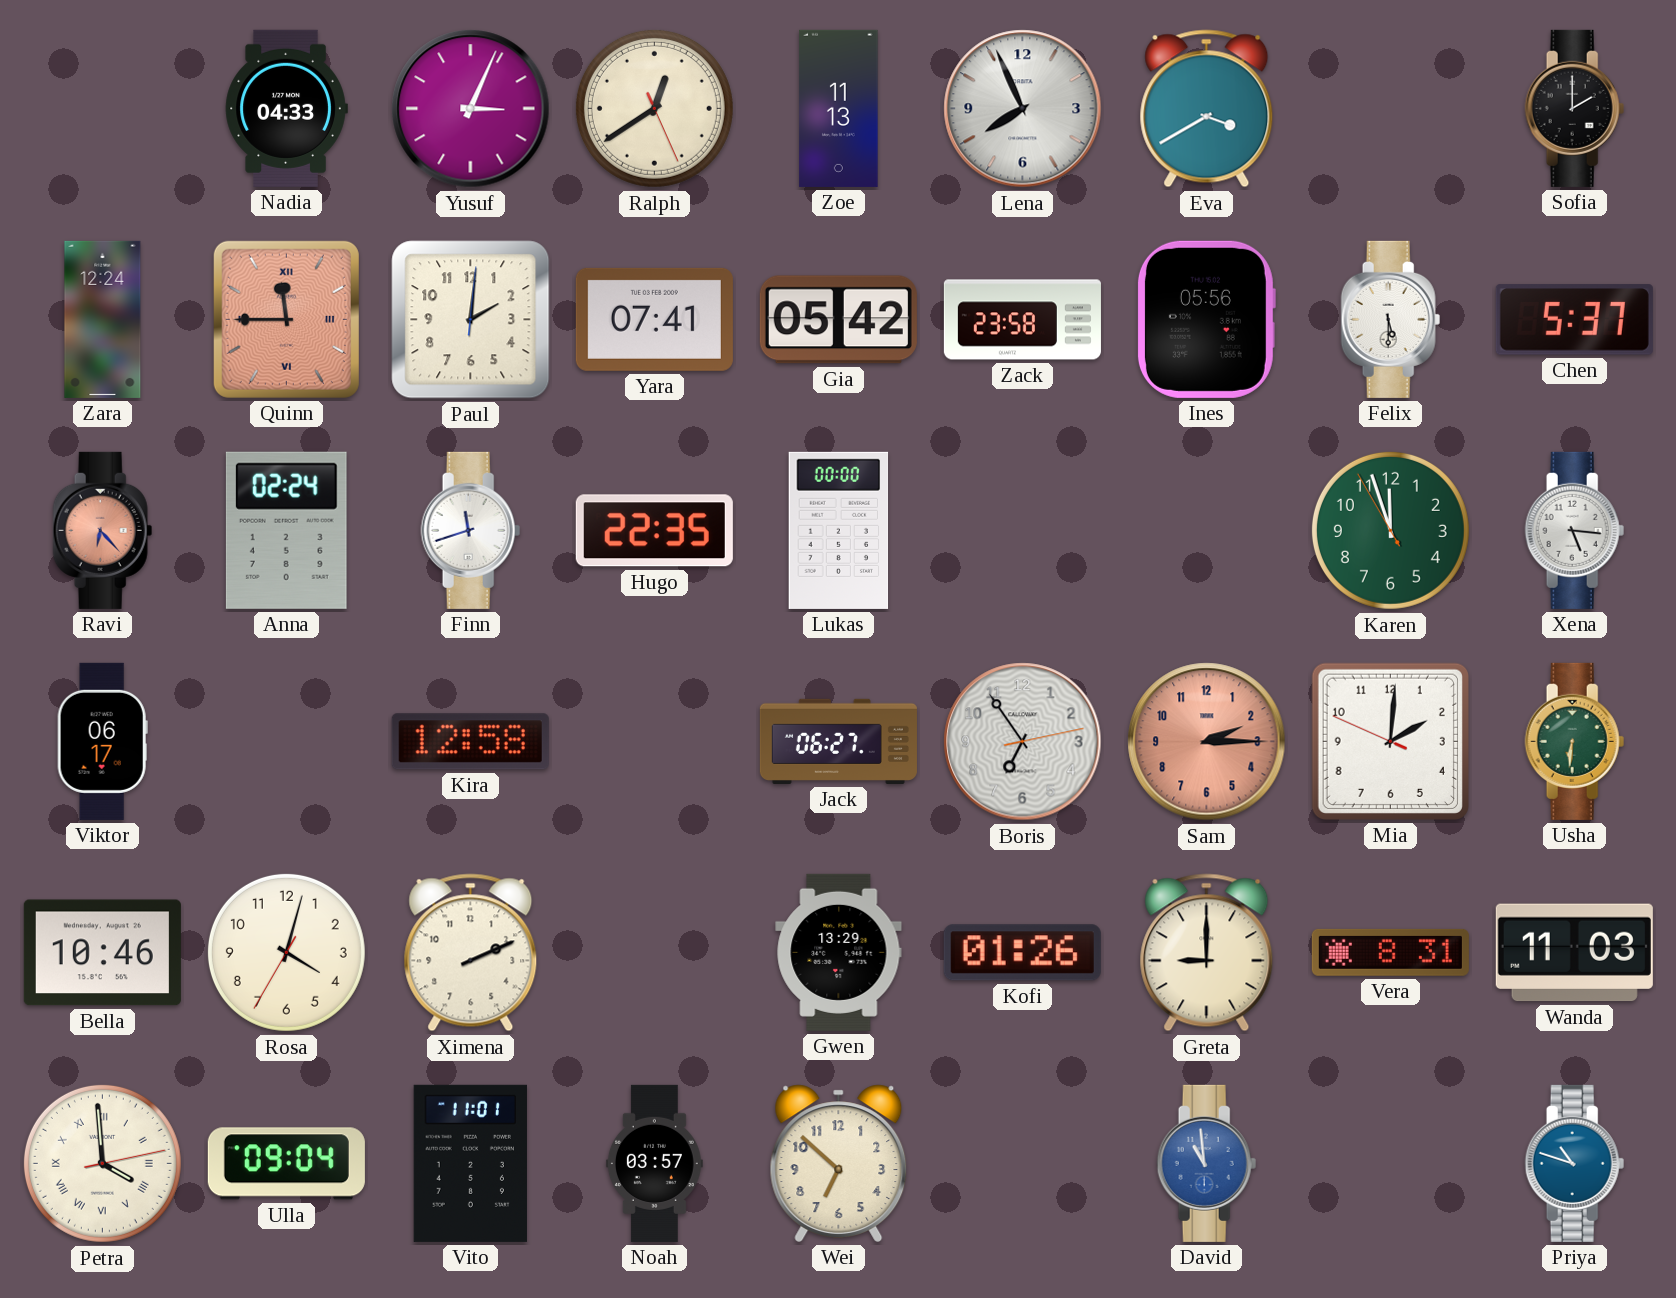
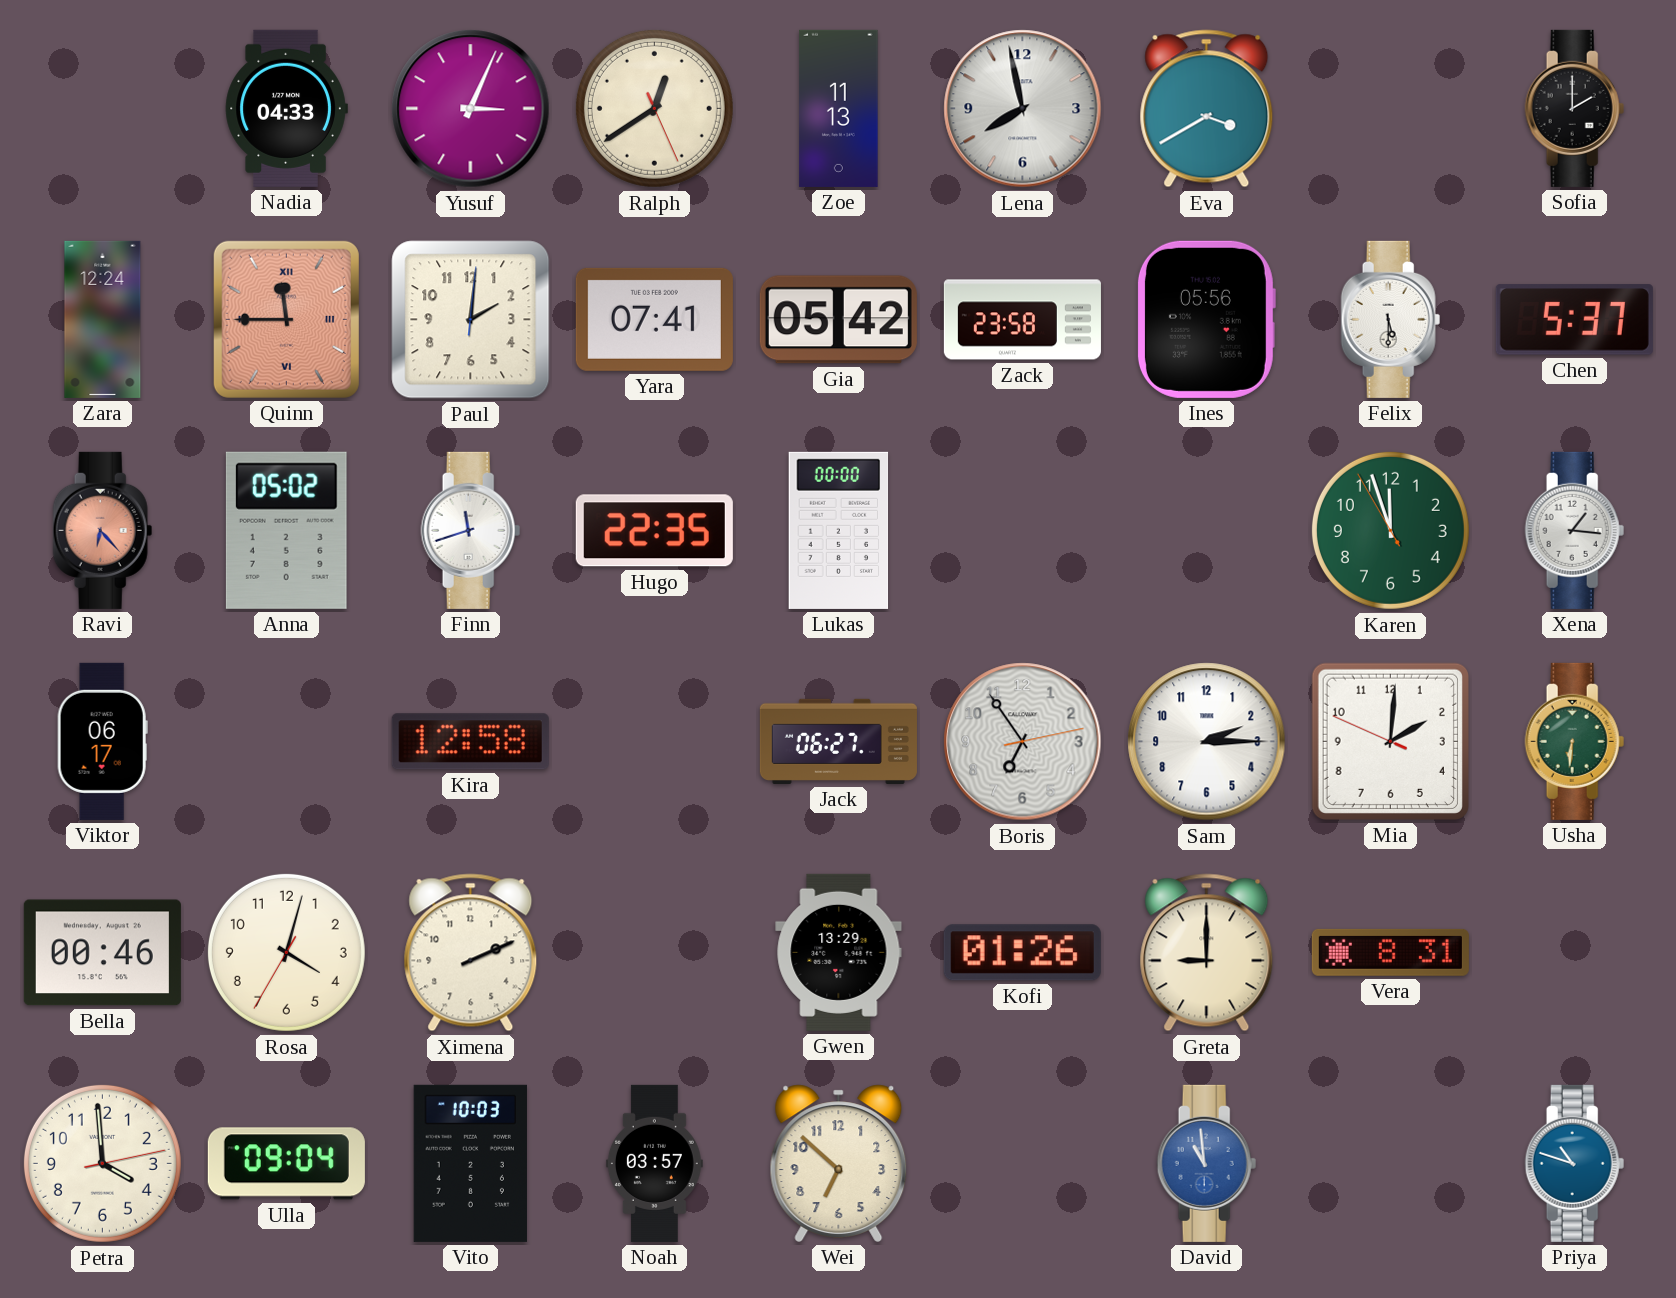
Lena: 7:56 -> 7:58
Anna: 02:24 -> 05:02
Xena: 5:16 -> 1:16
Sam dial: salmon -> white
Bella: 10:46 -> 00:46
Wanda: 11:03 -> none
Petra numerals: Roman -> Arabic
Vito: 11:01 -> 10:03
